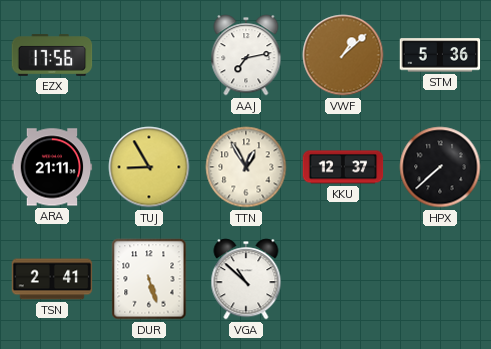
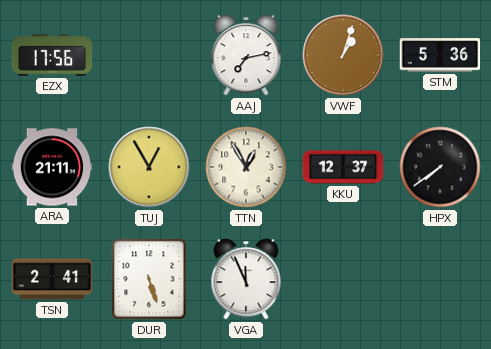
VWF: 1:08 -> 1:03
TUJ: 8:55 -> 12:55
HPX: 7:38 -> 7:39
VGA: 10:52 -> 11:56
